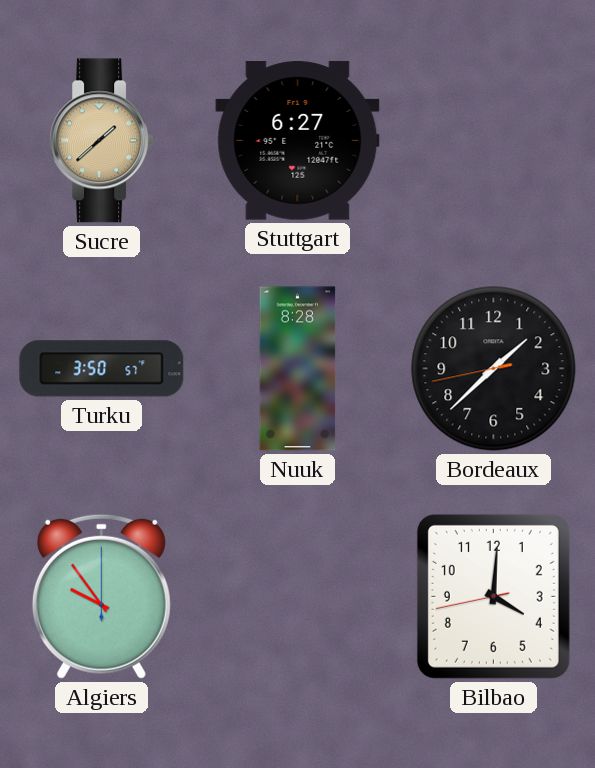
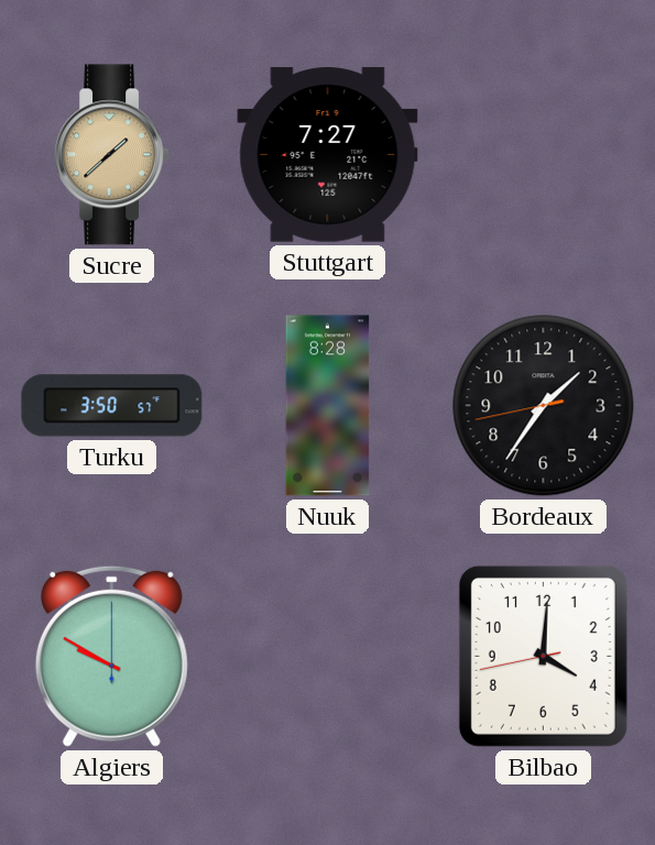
Stuttgart: 6:27 -> 7:27
Bordeaux: 1:37 -> 1:35
Algiers: 9:54 -> 9:50
